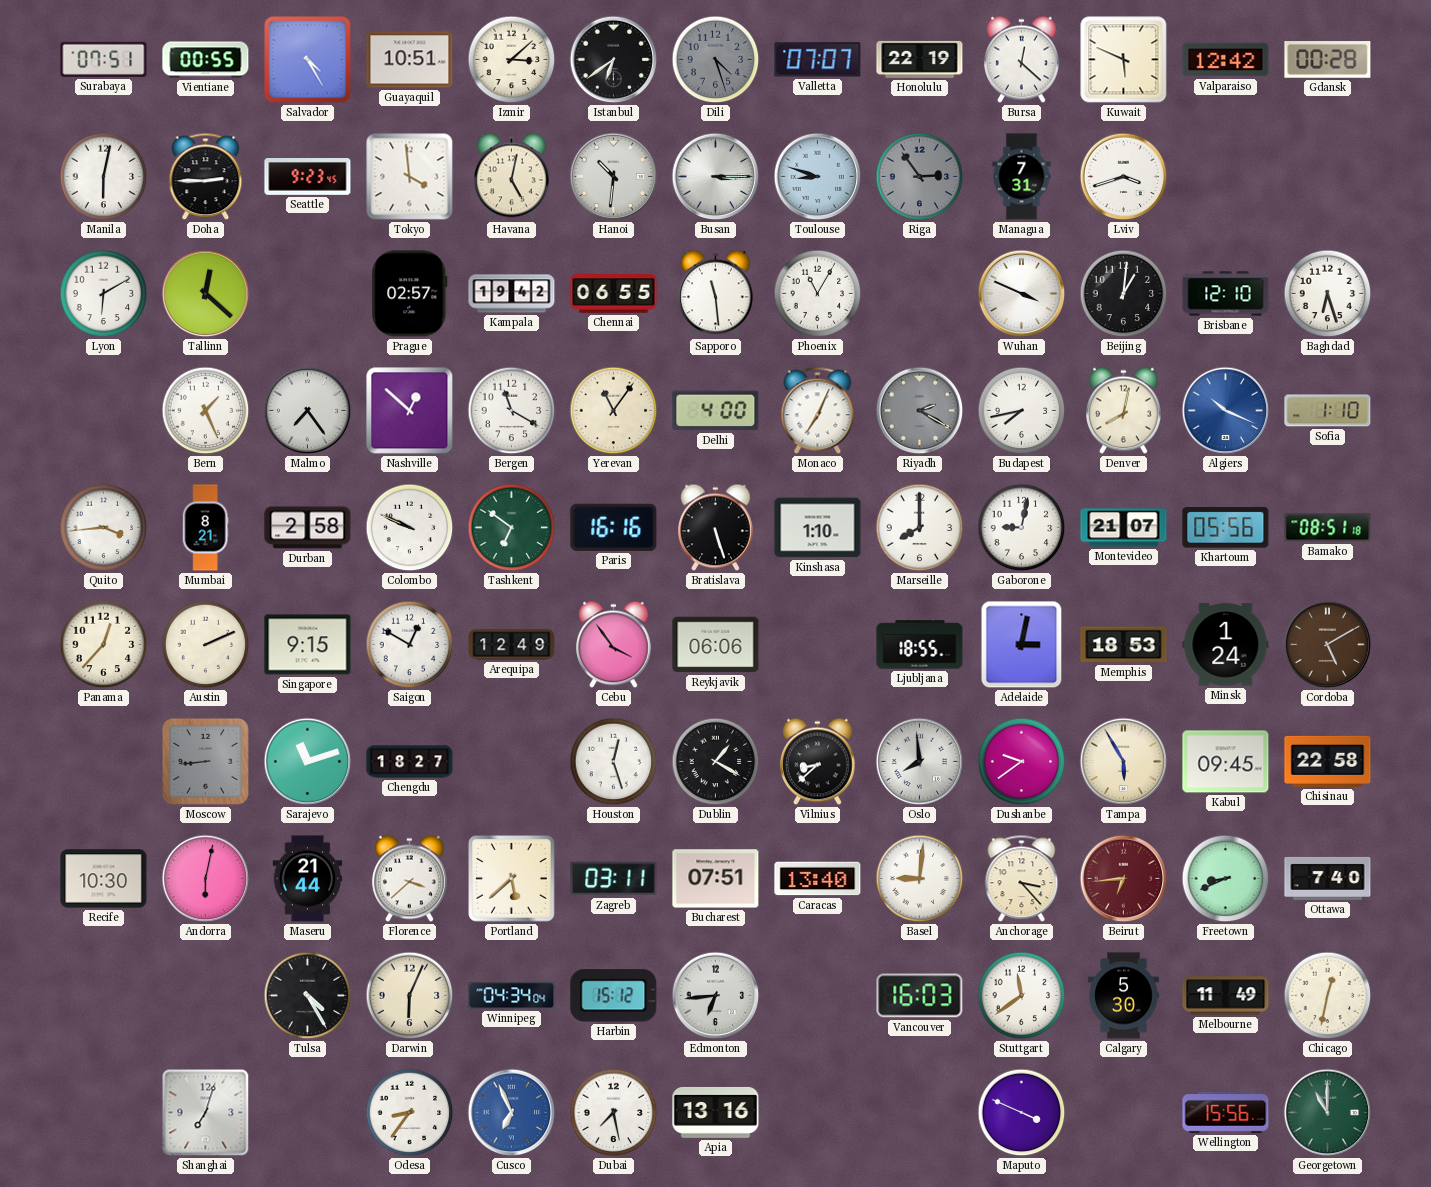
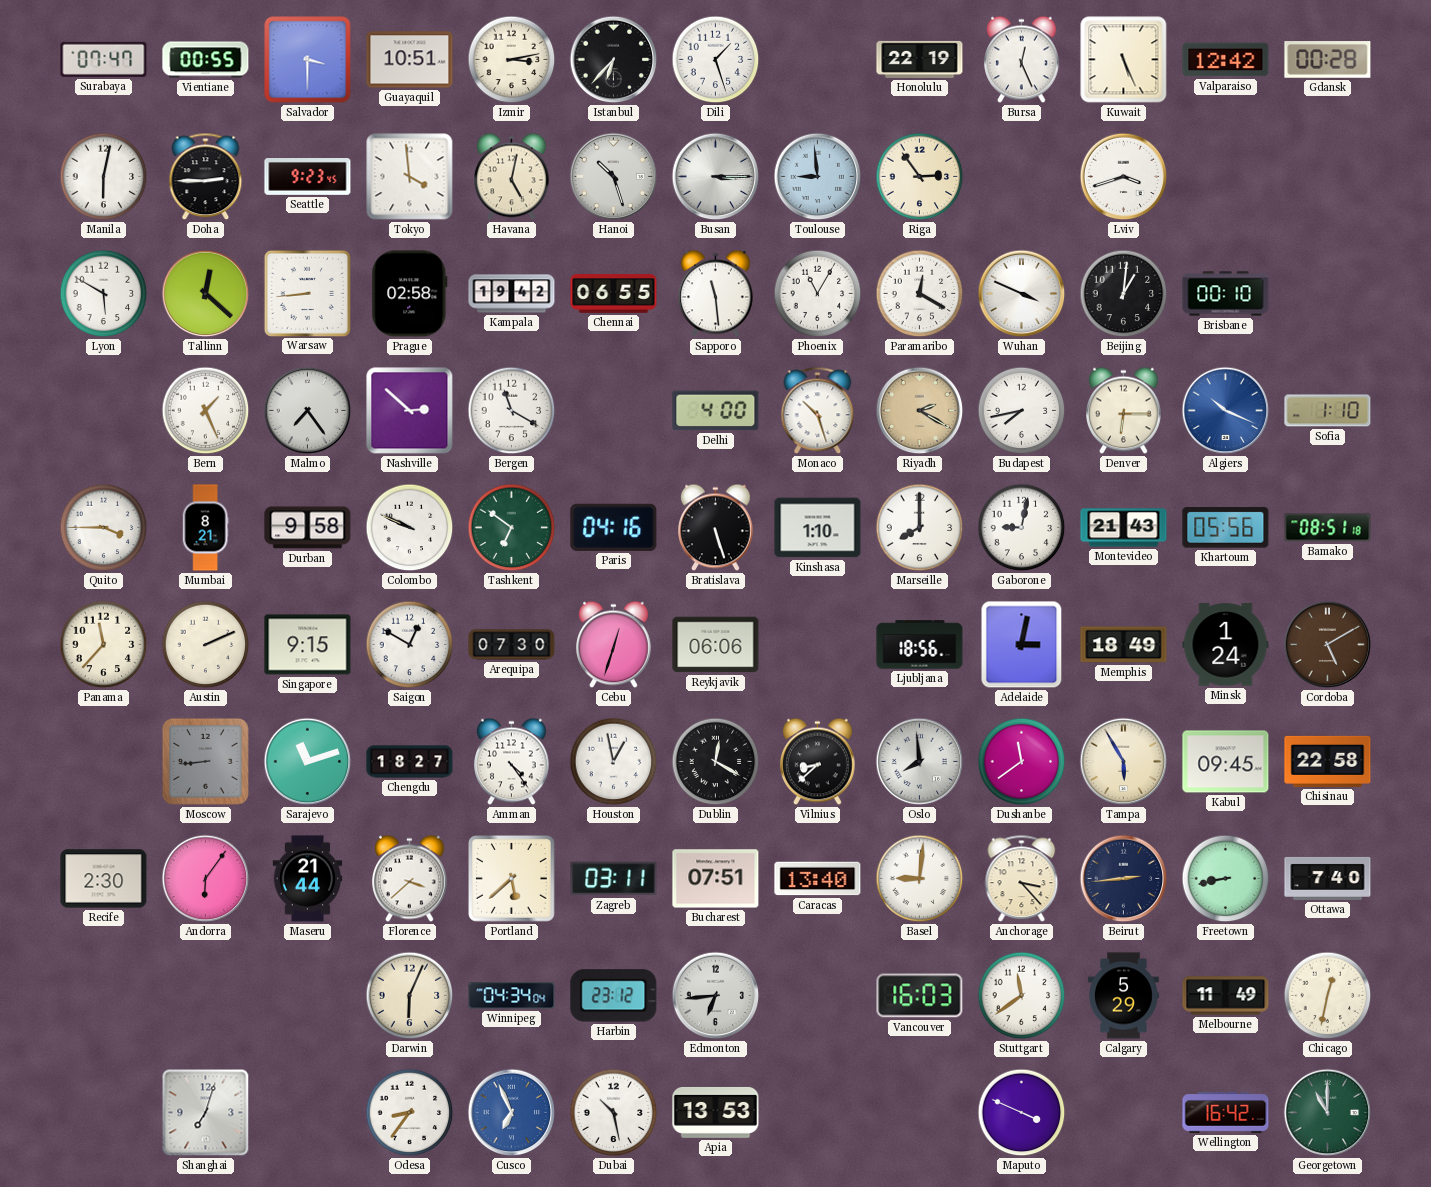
Surabaya: 07:51 -> 07:47
Salvador: 4:25 -> 3:30
Izmir: 3:08 -> 3:13
Istanbul: 6:39 -> 6:37
Dili: 4:27 -> 1:27
Dili dial: grey -> white
Valletta: 07:07 -> none
Bursa: 12:22 -> 12:26
Kuwait: 5:49 -> 5:26
Hanoi: 10:31 -> 10:27
Toulouse: 8:48 -> 8:59
Riga dial: grey -> cream
Managua: 7:31 -> none
Lyon: 6:10 -> 5:50
Warsaw: none -> 8:44
Prague: 02:57 -> 02:58
Paramaribo: none -> 12:20
Brisbane: 12:10 -> 00:10
Baghdad: 6:27 -> none
Nashville: 12:52 -> 2:52
Yerevan: 11:06 -> none
Monaco: 7:04 -> 10:27
Riyadh dial: grey -> champagne
Denver: 8:02 -> 6:15
Quito: 3:44 -> 3:45
Durban: 2:58 -> 9:58
Paris: 16:16 -> 04:16
Montevideo: 21:07 -> 21:43
Panama: 12:37 -> 11:37
Arequipa: 12:49 -> 07:30
Cebu: 3:54 -> 12:33
Ljubljana: 18:55 -> 18:56
Memphis: 18:53 -> 18:49
Amman: none -> 4:24
Houston: 12:27 -> 12:58
Dublin: 1:20 -> 12:20
Dushanbe: 9:39 -> 11:39
Recife: 10:30 -> 2:30
Andorra: 6:02 -> 6:06
Beirut: 6:44 -> 2:44
Beirut dial: burgundy -> navy
Freetown: 8:41 -> 8:43
Tulsa: 4:25 -> none
Harbin: 15:12 -> 23:12
Calgary: 5:30 -> 5:29
Dubai: 7:28 -> 10:28
Apia: 13:16 -> 13:53
Wellington: 15:56 -> 16:42
